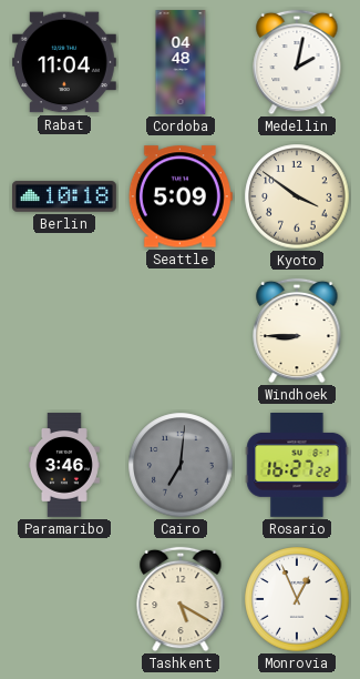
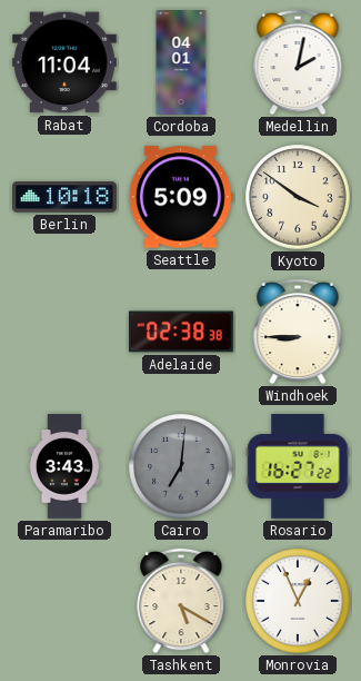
Cordoba: 04:48 -> 04:01
Adelaide: none -> 02:38
Paramaribo: 3:46 -> 3:43
